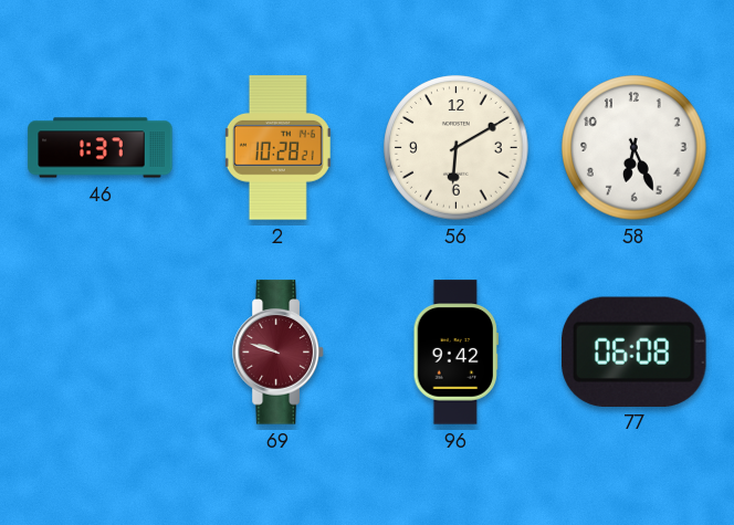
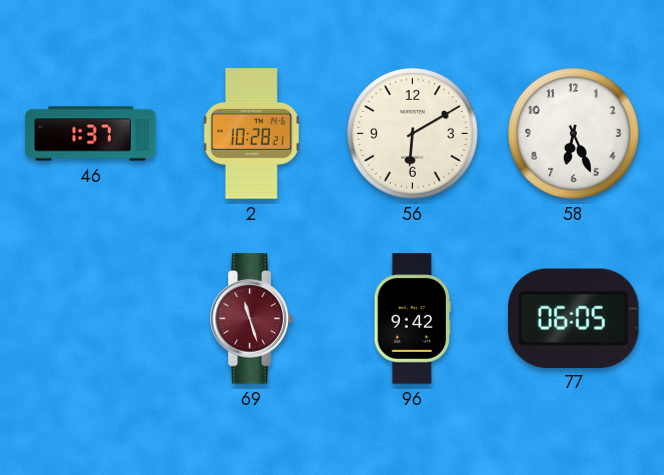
69: 9:48 -> 11:27
77: 06:08 -> 06:05
